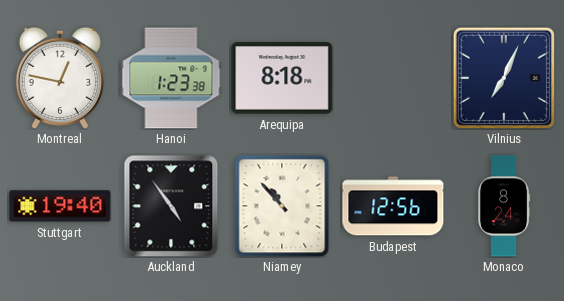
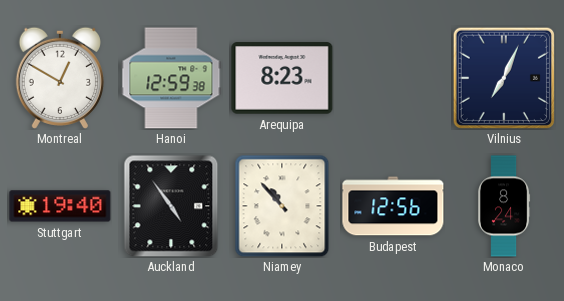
Montreal: 12:47 -> 12:50
Hanoi: 1:23 -> 12:59
Arequipa: 8:18 -> 8:23
